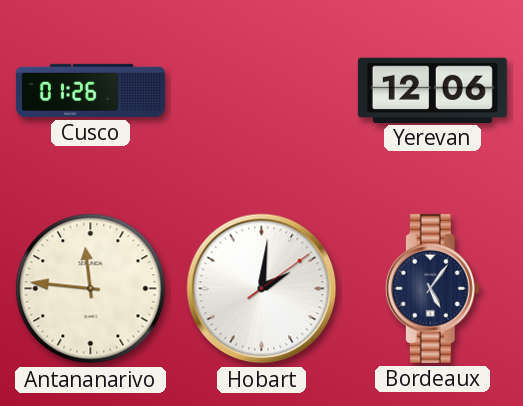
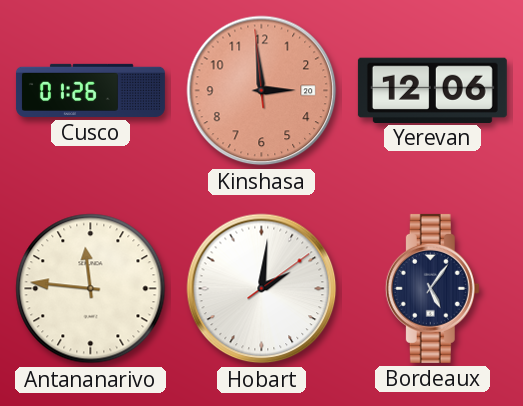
Kinshasa: none -> 2:58
